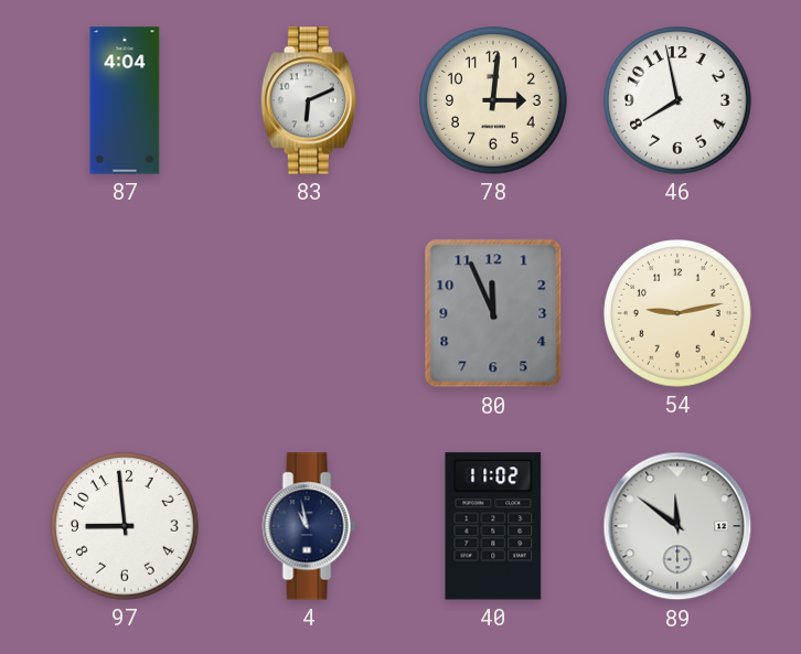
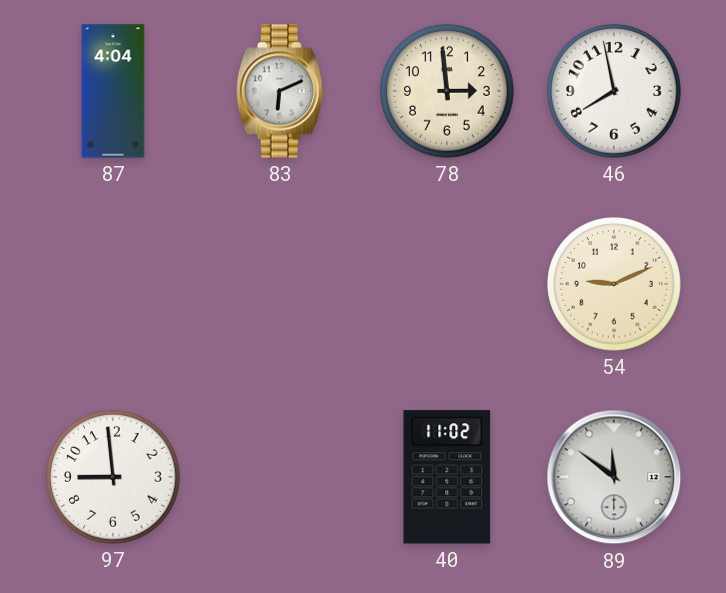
78: 3:01 -> 2:59
80: 11:56 -> none
54: 9:13 -> 9:11
4: 10:58 -> none
